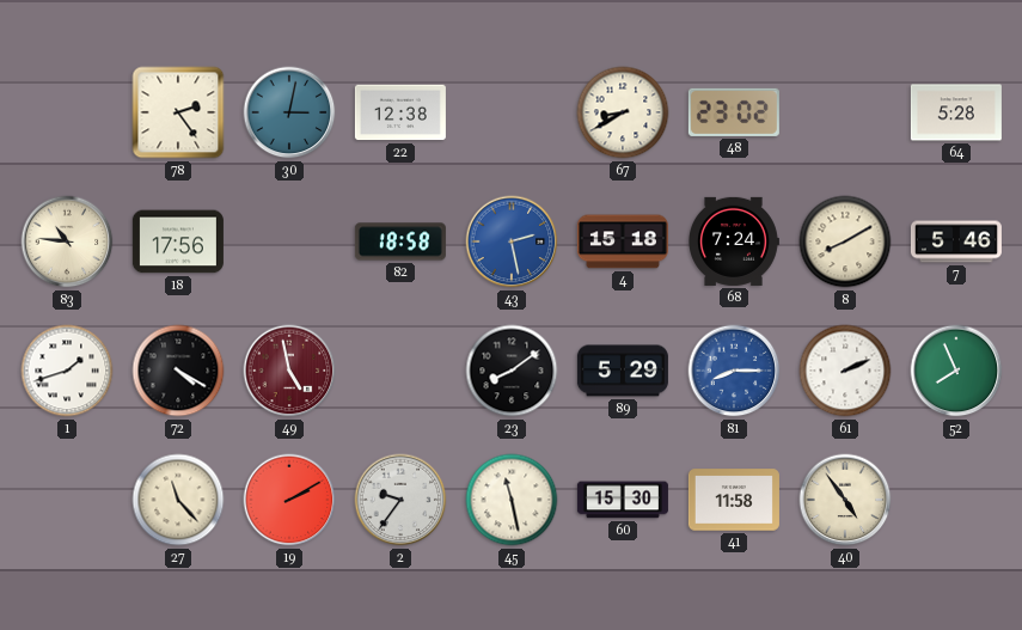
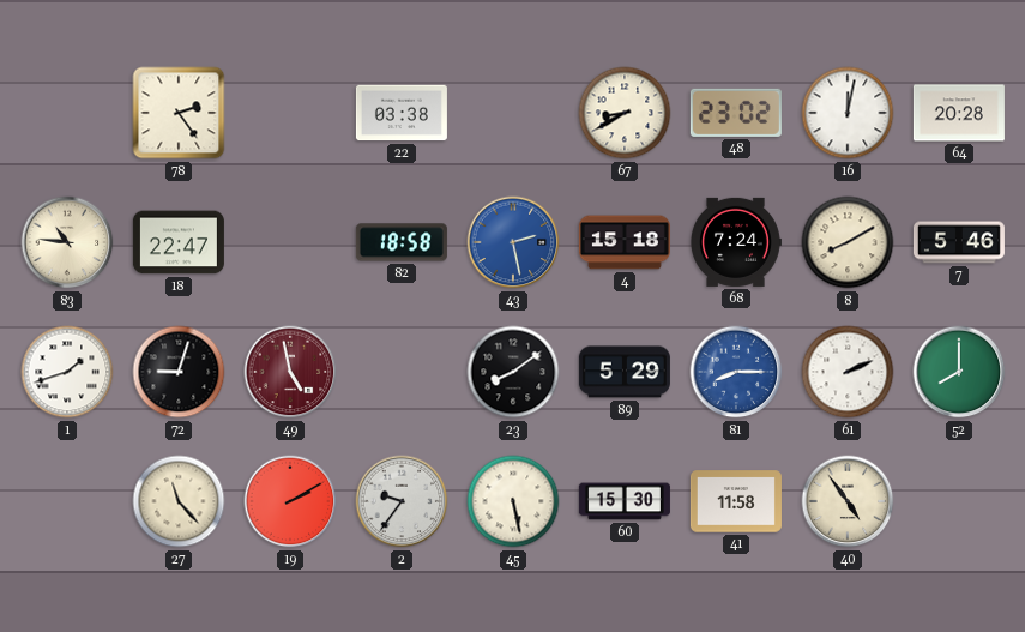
30: 3:02 -> none
22: 12:38 -> 03:38
16: none -> 12:02
64: 5:28 -> 20:28
18: 17:56 -> 22:47
72: 4:20 -> 9:03
52: 7:56 -> 8:00
45: 11:28 -> 5:28
